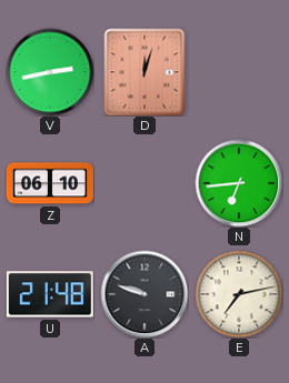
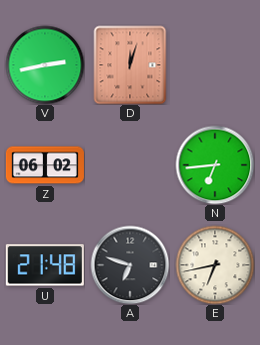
Z: 06:10 -> 06:02
A: 9:48 -> 6:48
E: 7:13 -> 6:43
